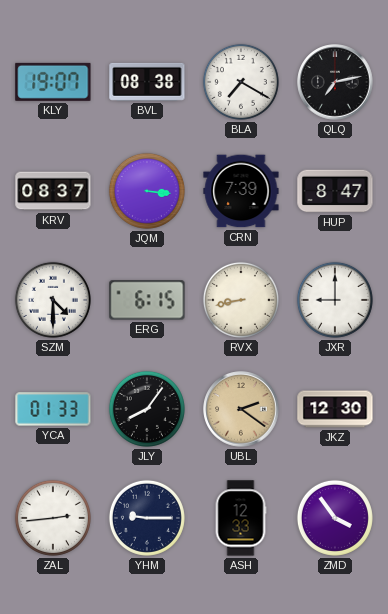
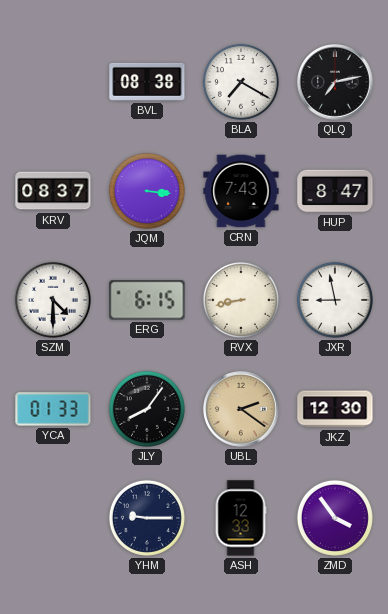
KLY: 19:07 -> none
CRN: 7:39 -> 7:43
JXR: 9:00 -> 8:58
ZAL: 2:44 -> none
